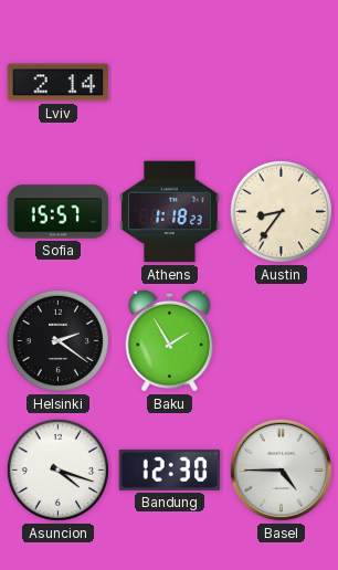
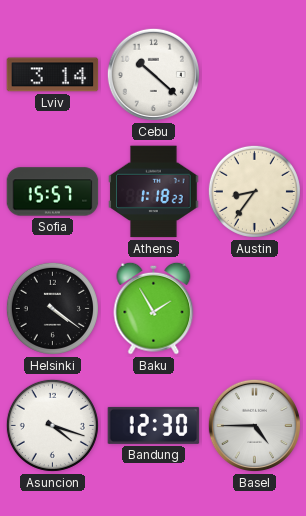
Lviv: 2:14 -> 3:14
Cebu: none -> 10:22
Helsinki: 2:21 -> 4:21
